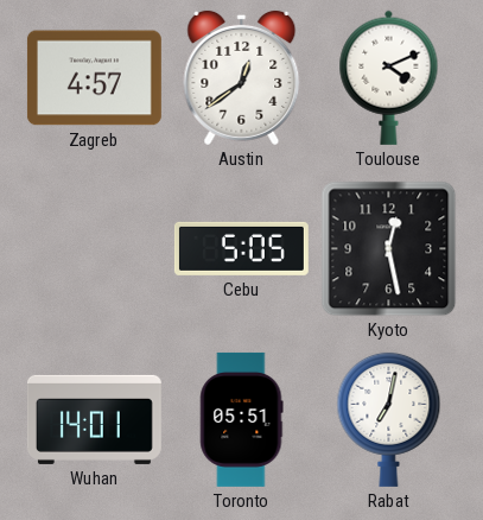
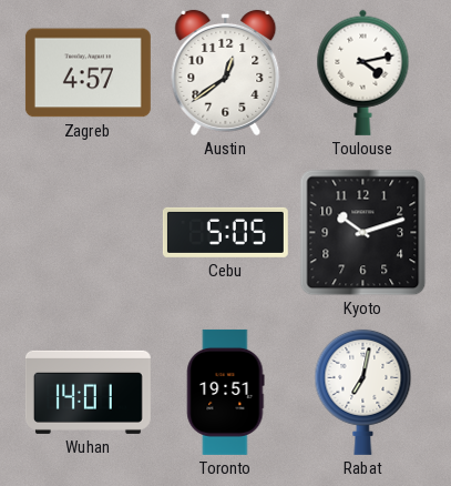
Toulouse: 4:11 -> 4:13
Kyoto: 12:28 -> 10:12
Toronto: 05:51 -> 19:51
